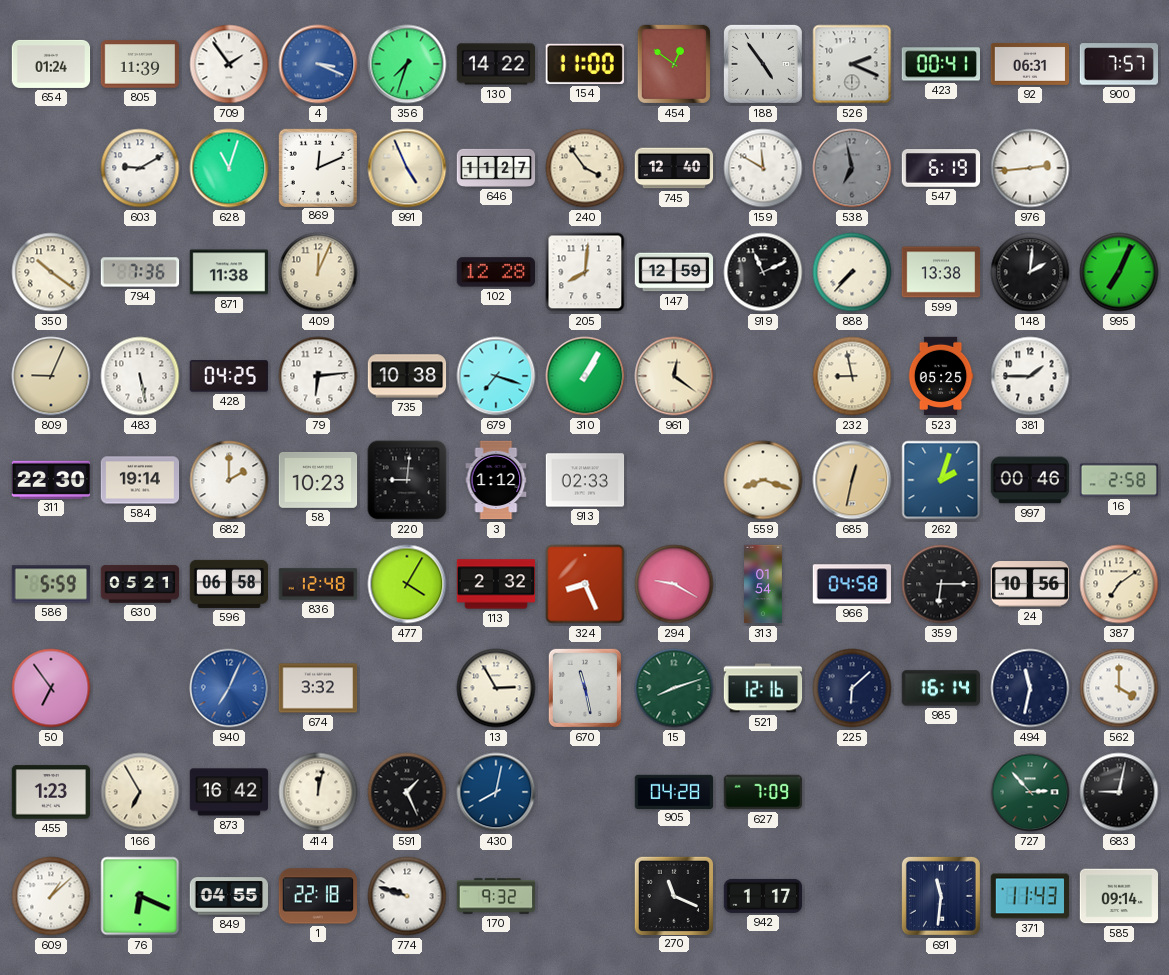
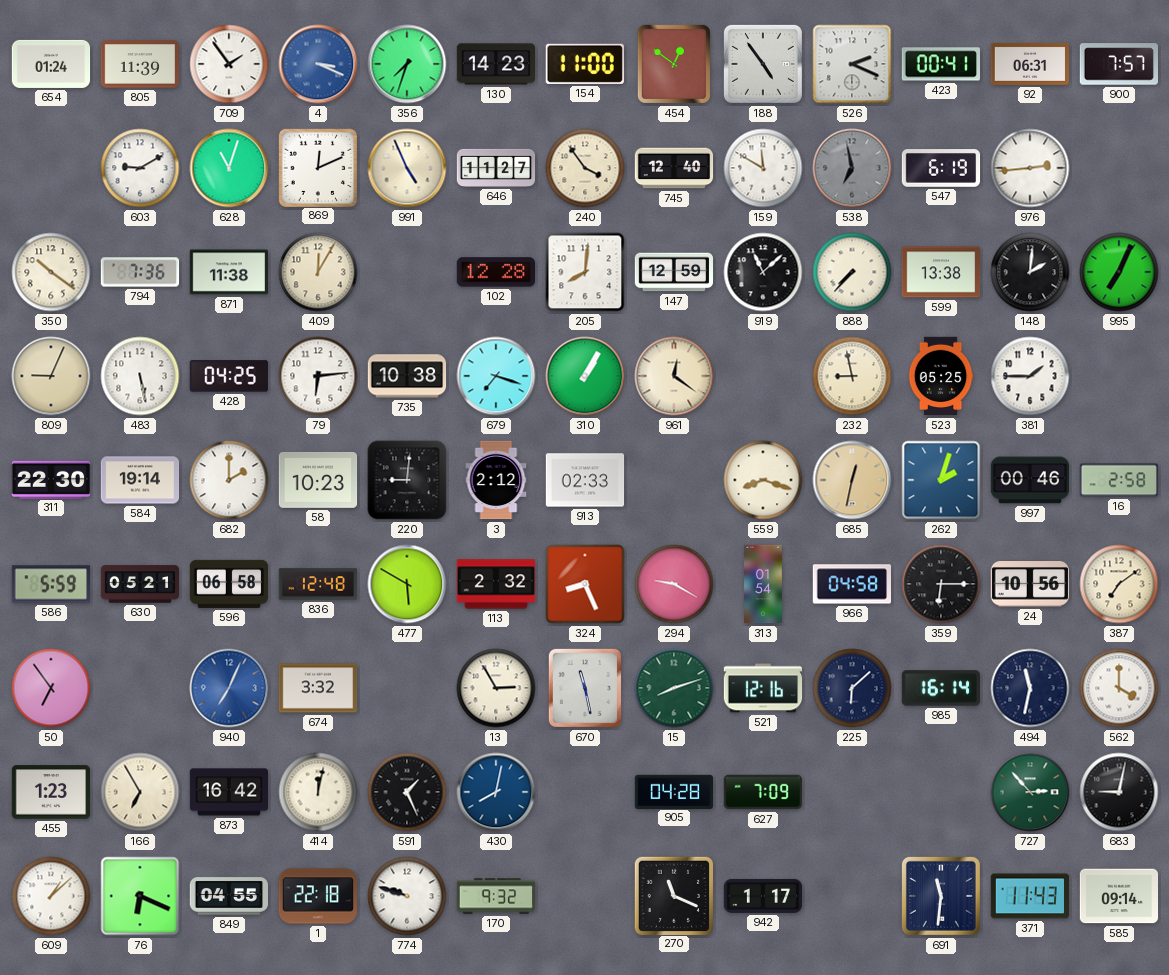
130: 14:22 -> 14:23
409: 12:04 -> 12:05
919: 11:11 -> 11:08
3: 1:12 -> 2:12
477: 4:05 -> 5:50
